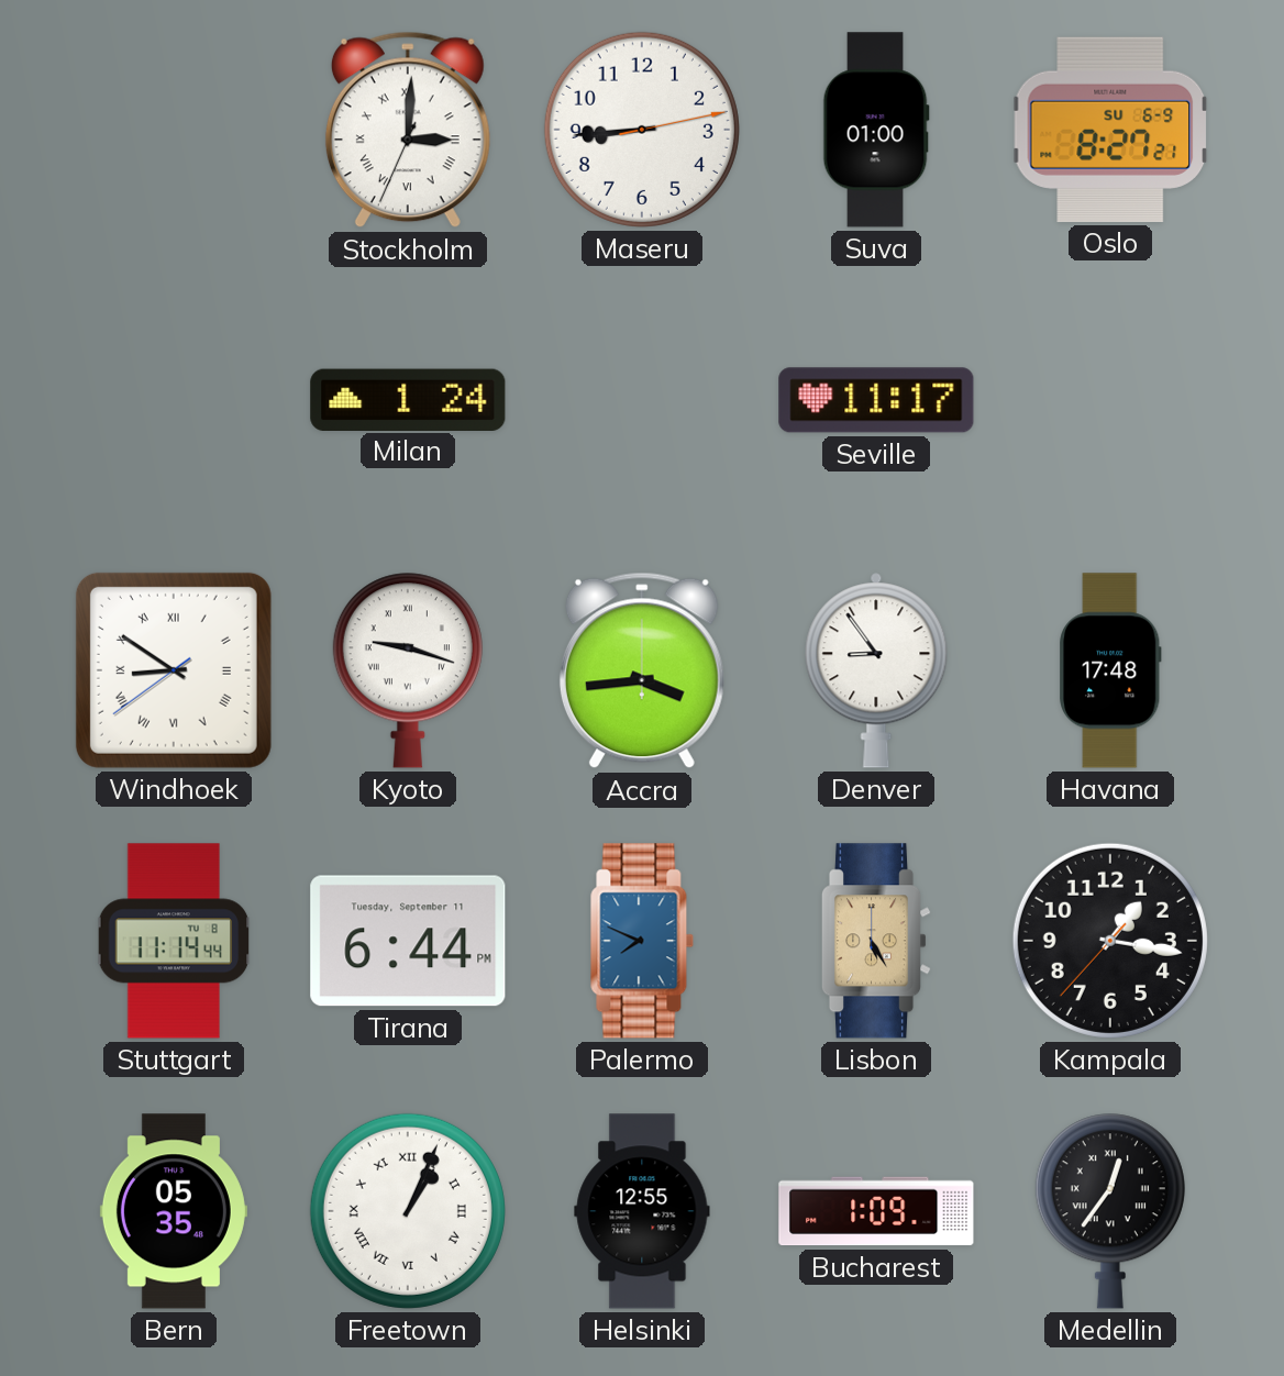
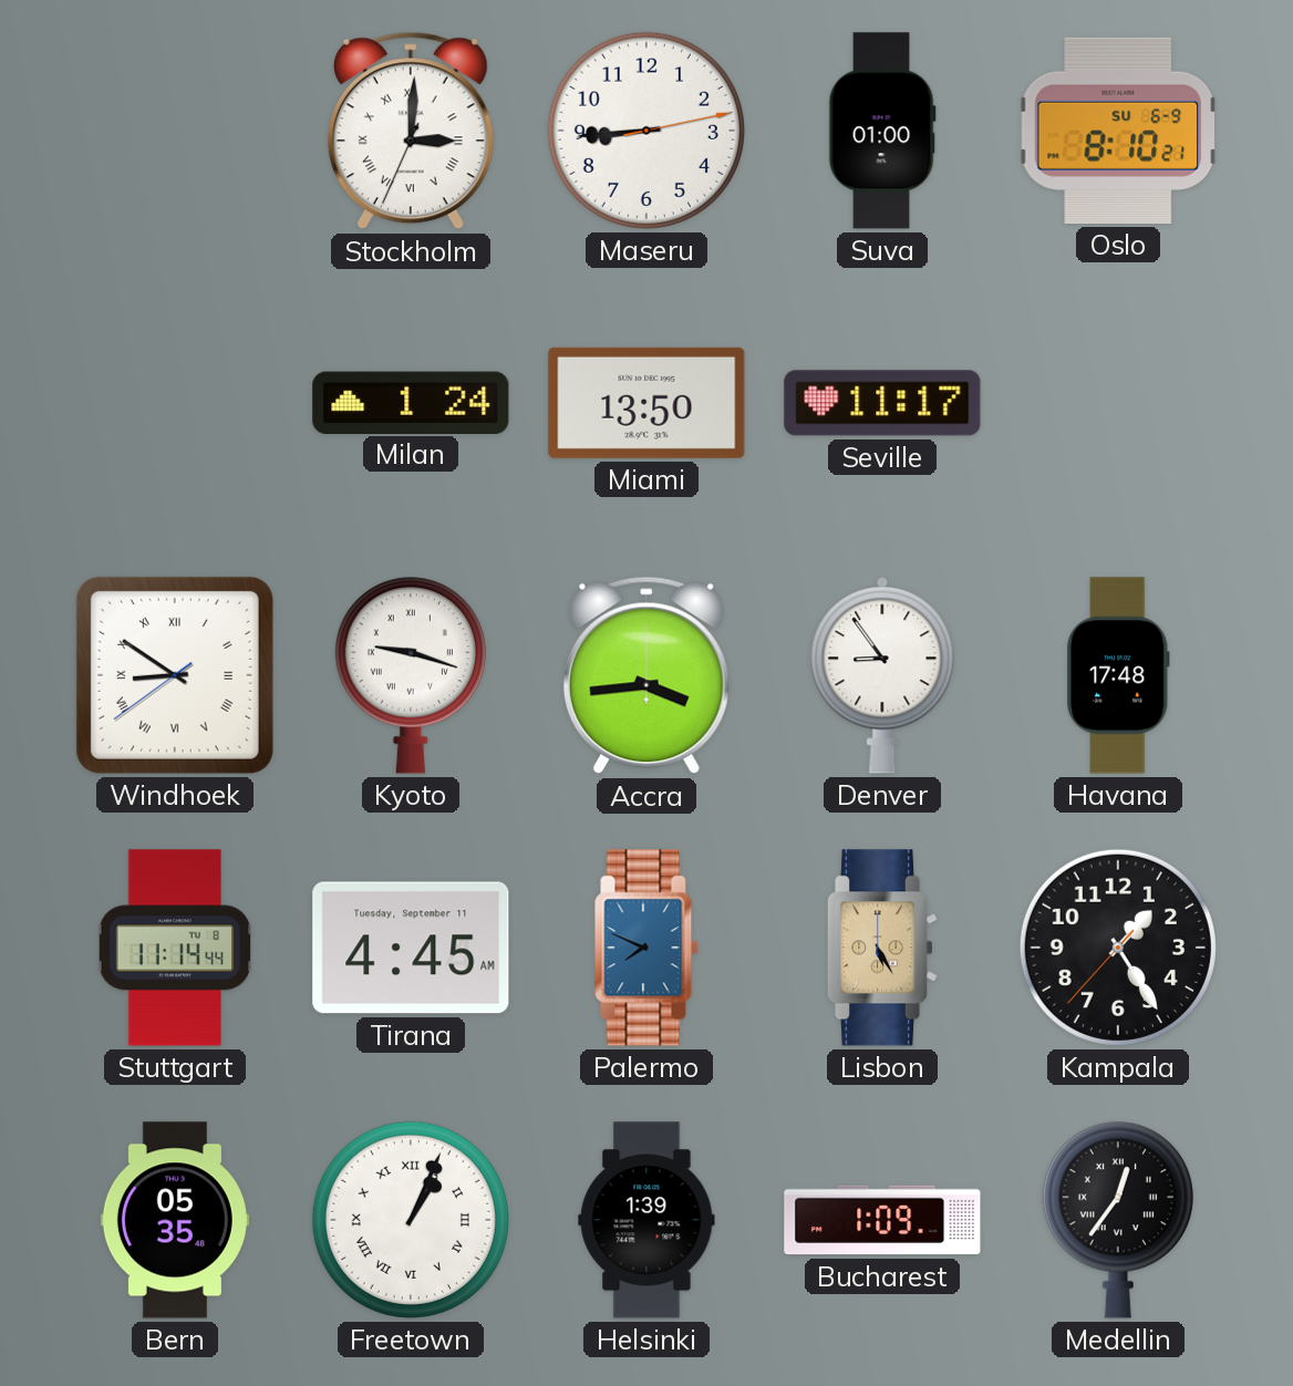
Oslo: 8:27 -> 8:10
Miami: none -> 13:50
Tirana: 6:44 -> 4:45
Kampala: 1:16 -> 1:24
Helsinki: 12:55 -> 1:39
